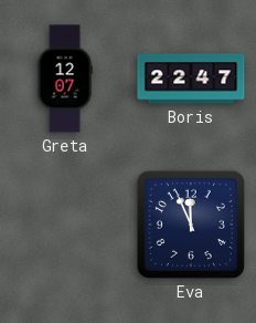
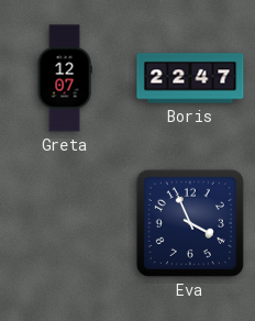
Eva: 11:56 -> 3:56
